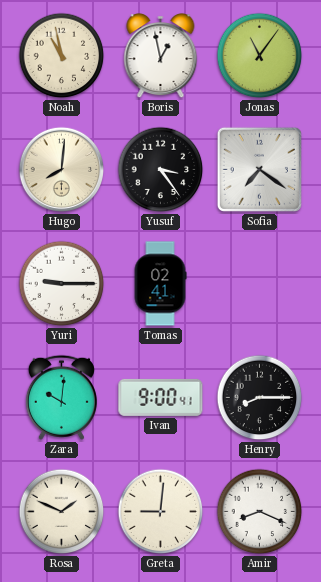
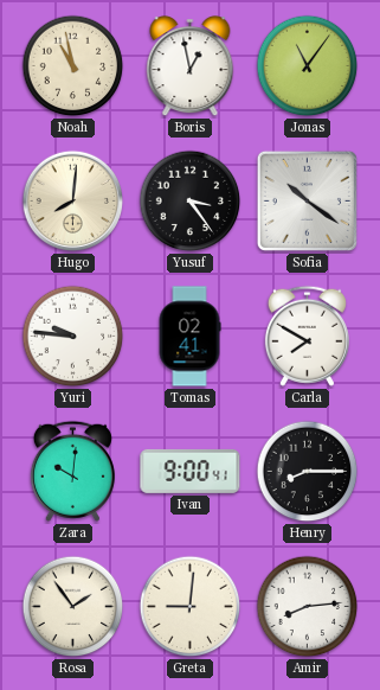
Sofia: 7:21 -> 10:21
Yuri: 9:15 -> 9:46
Carla: none -> 7:50
Rosa: 1:49 -> 1:54
Amir: 8:19 -> 8:14
